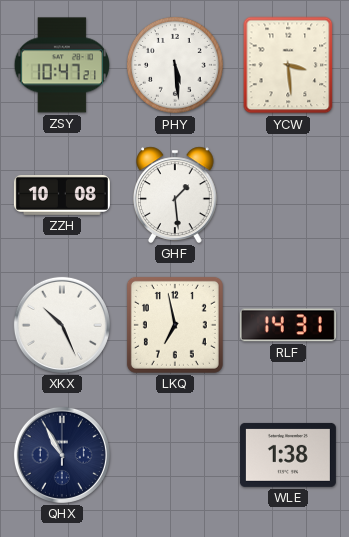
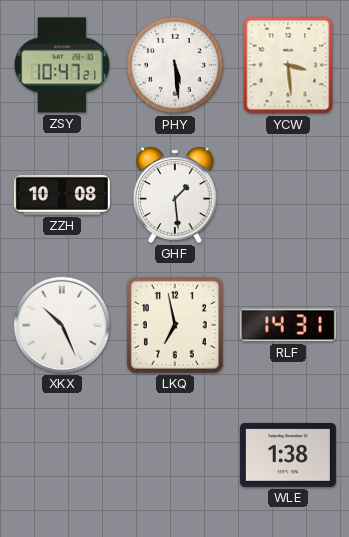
QHX: 10:55 -> none
